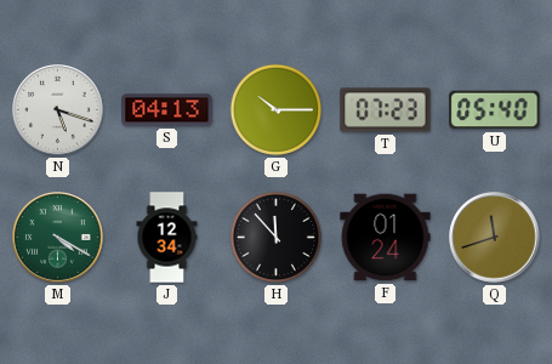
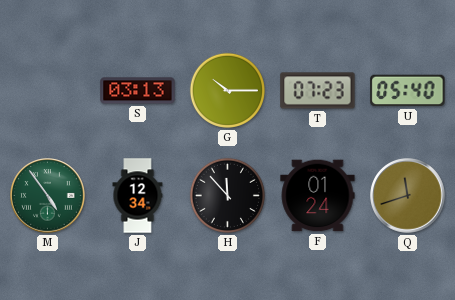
N: 5:18 -> none
S: 04:13 -> 03:13
M: 4:20 -> 4:54
